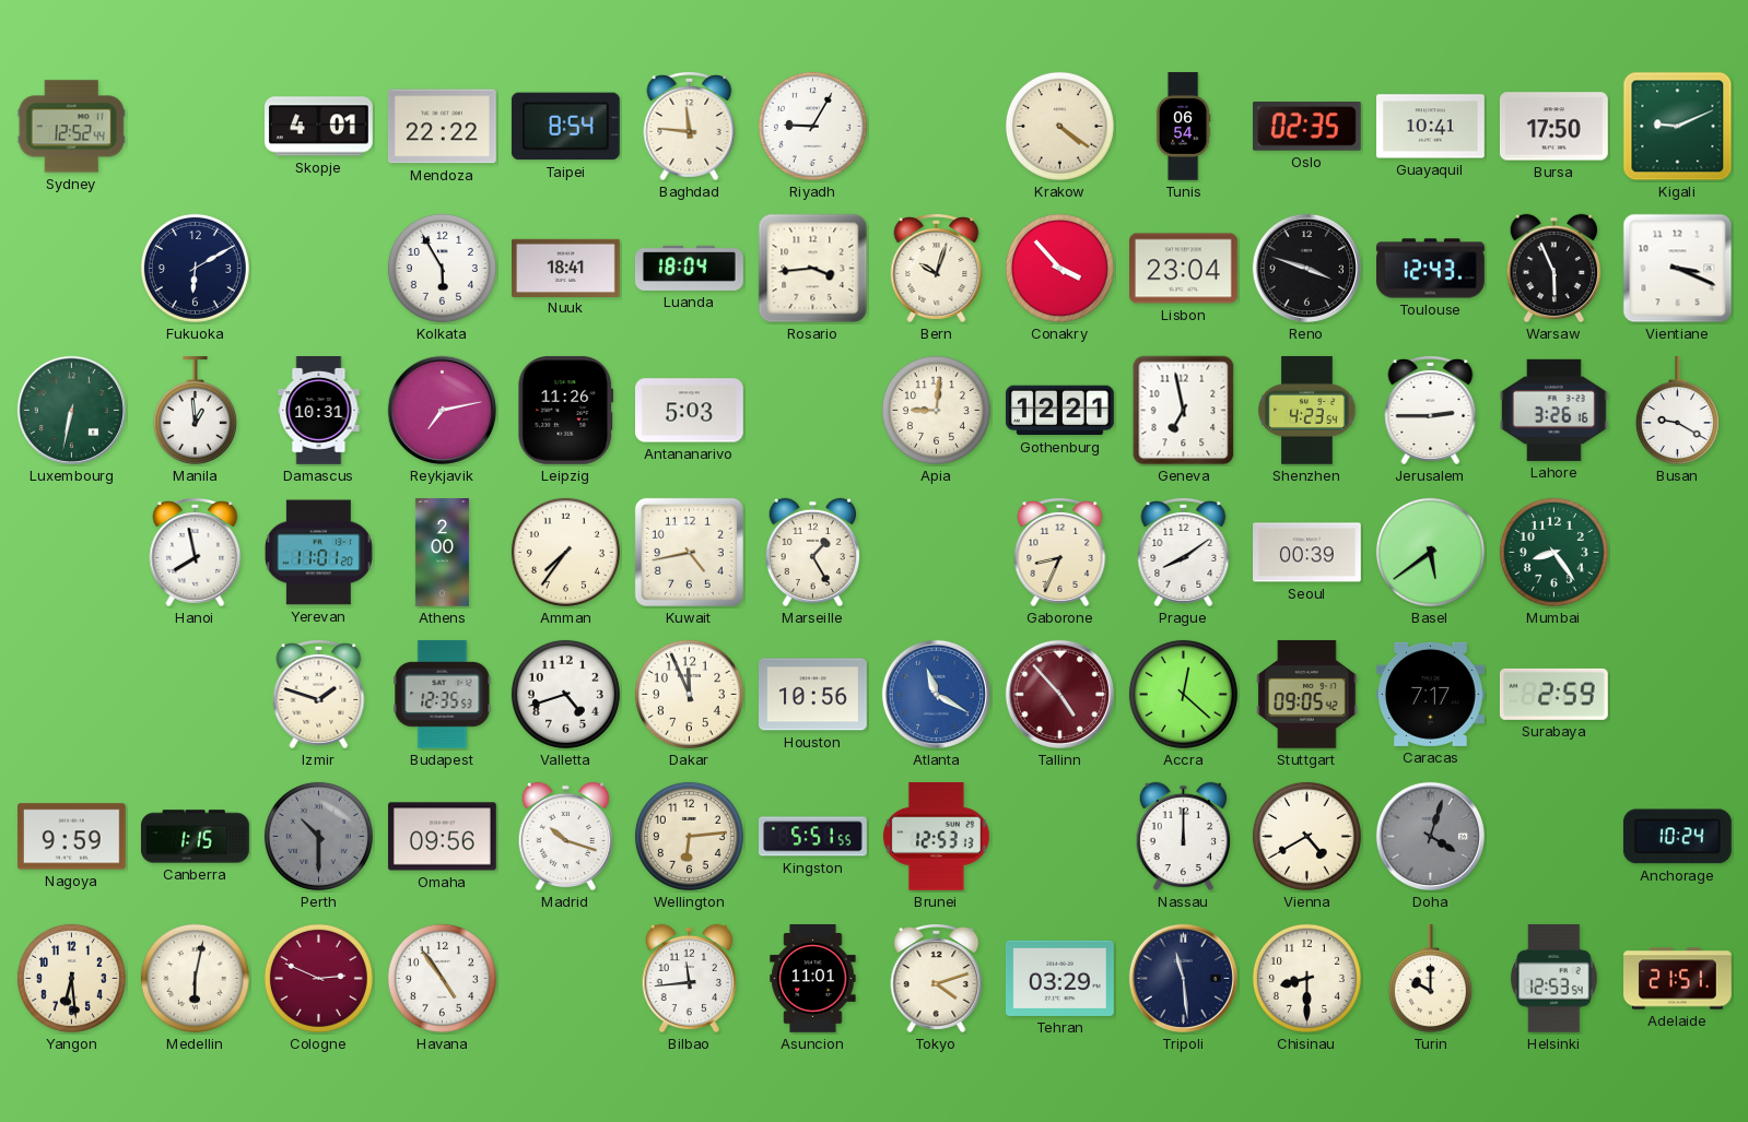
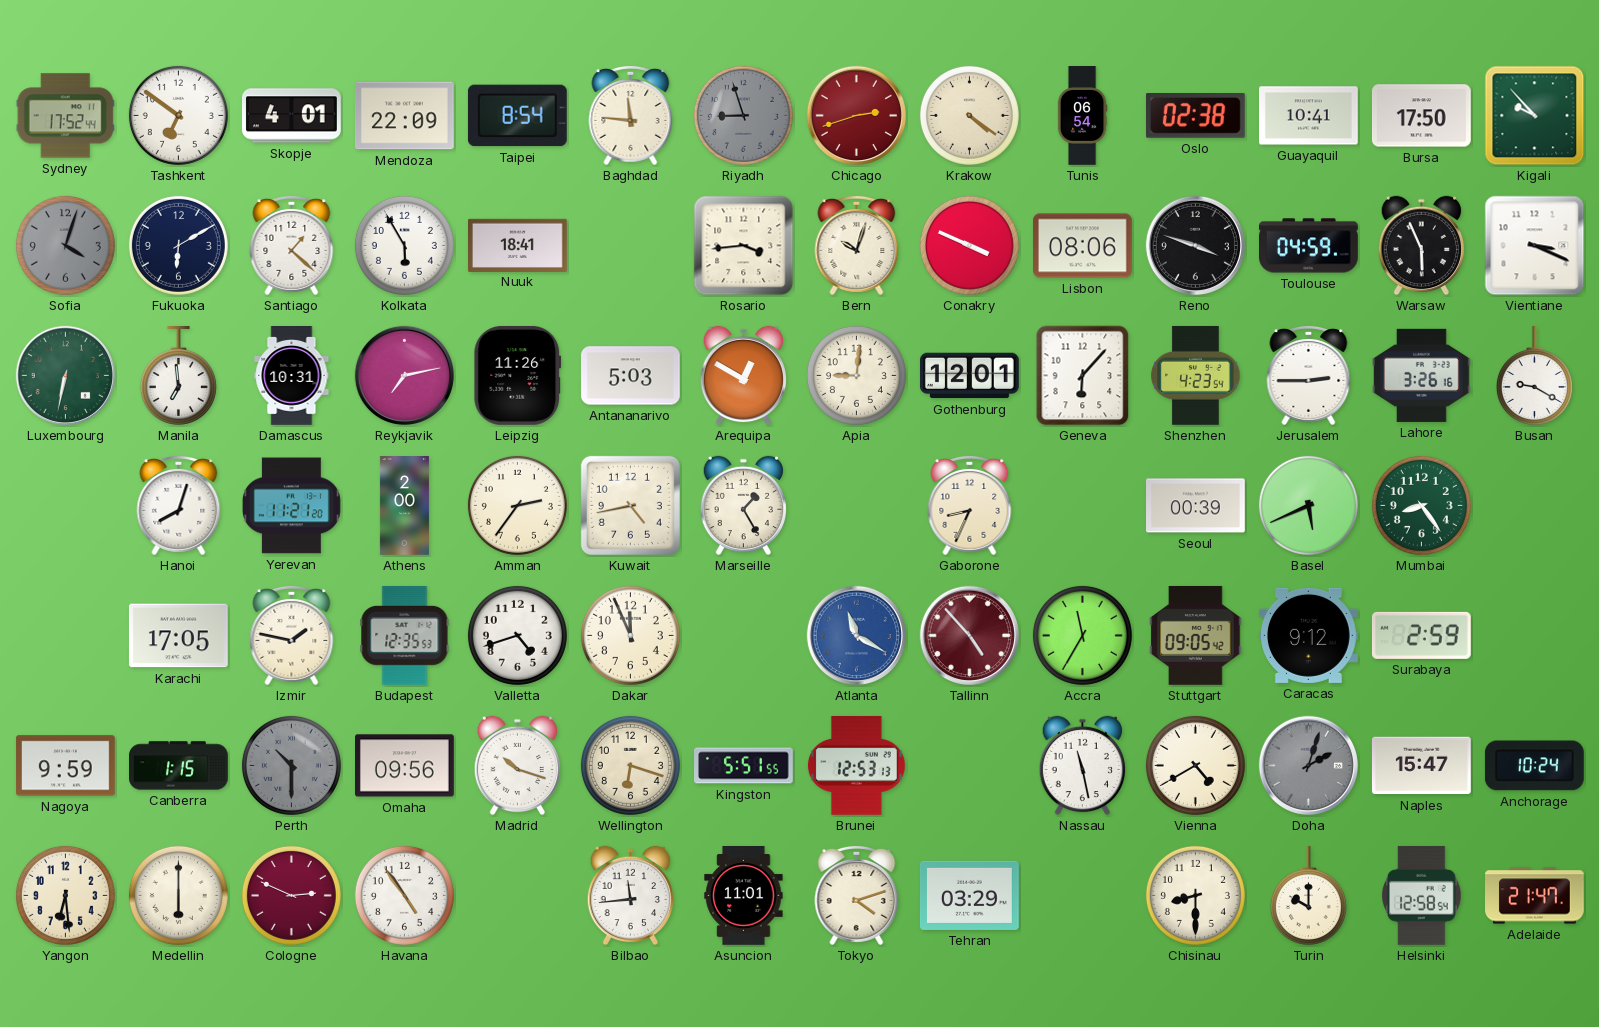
Sydney: 12:52 -> 17:52
Tashkent: none -> 6:51
Mendoza: 22:22 -> 22:09
Riyadh: 9:05 -> 8:57
Riyadh dial: white -> grey
Chicago: none -> 2:42
Oslo: 02:35 -> 02:38
Kigali: 9:11 -> 9:53
Sofia: none -> 4:03
Santiago: none -> 1:22
Luanda: 18:04 -> none
Conakry: 3:53 -> 3:49
Lisbon: 23:04 -> 08:06
Toulouse: 12:43 -> 04:59
Manila: 12:59 -> 6:59
Arequipa: none -> 12:50
Gothenburg: 12:21 -> 12:01
Geneva: 6:58 -> 6:07
Hanoi: 7:58 -> 8:03
Yerevan: 11:01 -> 11:21
Amman: 7:36 -> 2:36
Prague: 8:09 -> none
Basel: 5:39 -> 5:41
Karachi: none -> 17:05
Izmir: 1:48 -> 1:47
Houston: 10:56 -> none
Accra: 12:22 -> 11:35
Caracas: 7:17 -> 9:12
Wellington: 6:14 -> 6:18
Nassau: 12:00 -> 11:28
Doha: 4:03 -> 2:03
Naples: none -> 15:47
Medellin: 6:02 -> 6:00
Tripoli: 11:29 -> none
Helsinki: 12:53 -> 12:58
Adelaide: 21:51 -> 21:47
